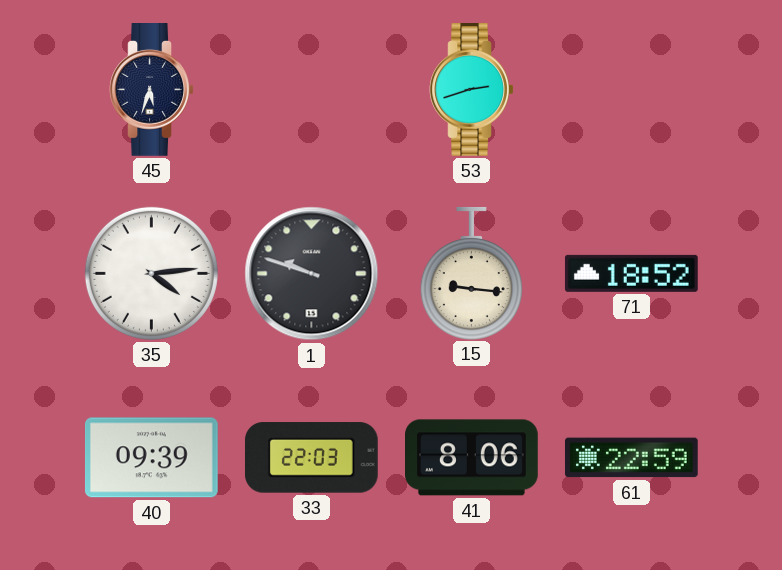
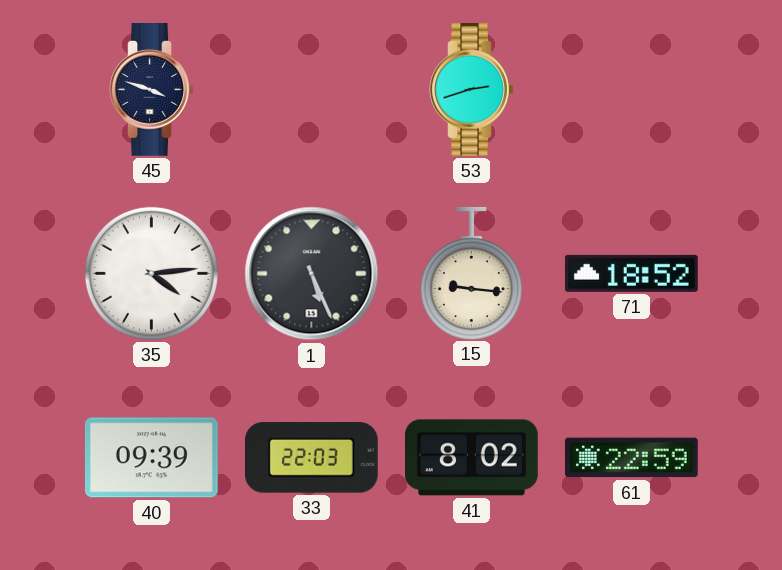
45: 5:33 -> 3:48
1: 9:48 -> 5:26
41: 8:06 -> 8:02
